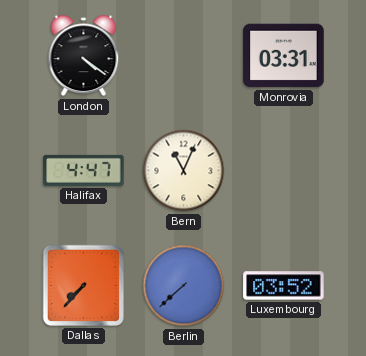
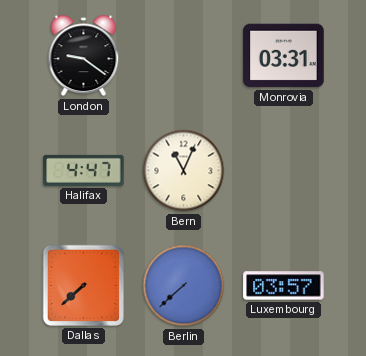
London: 4:21 -> 9:21
Dallas: 7:37 -> 7:38
Luxembourg: 03:52 -> 03:57
